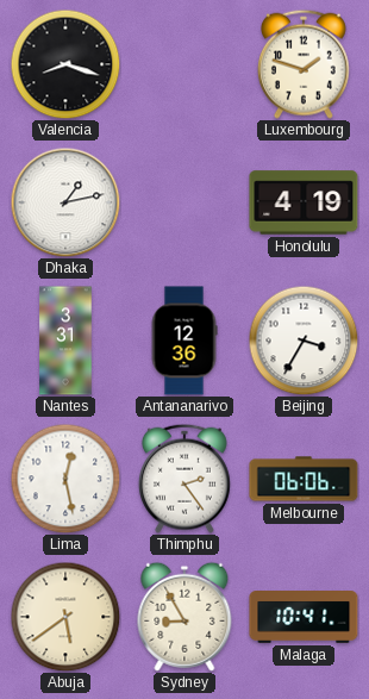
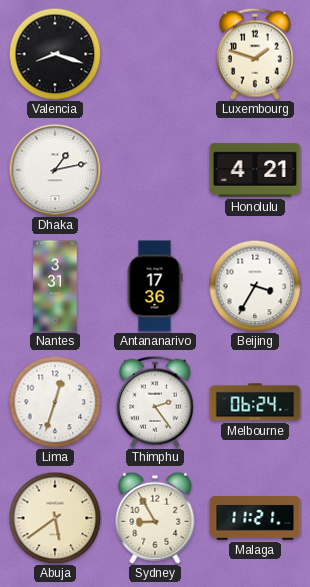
Honolulu: 4:19 -> 4:21
Antananarivo: 12:36 -> 17:36
Lima: 12:28 -> 12:33
Melbourne: 06:06 -> 06:24
Malaga: 10:41 -> 11:21
